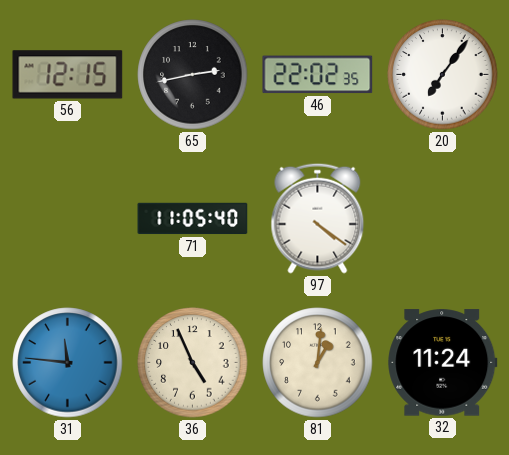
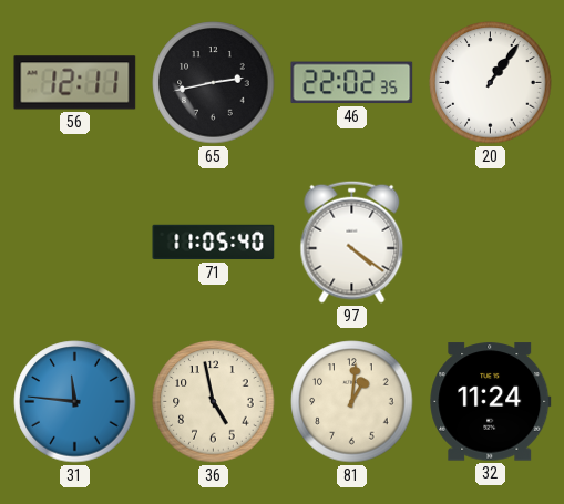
56: 12:15 -> 12:11
20: 7:06 -> 1:06
36: 4:56 -> 4:58
